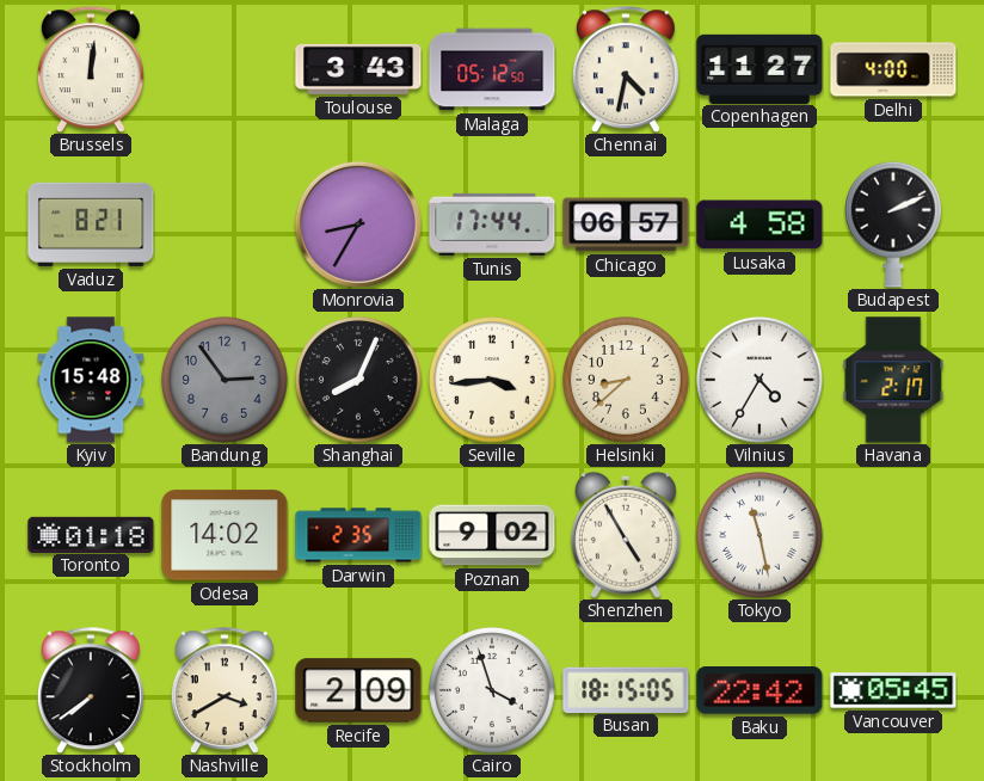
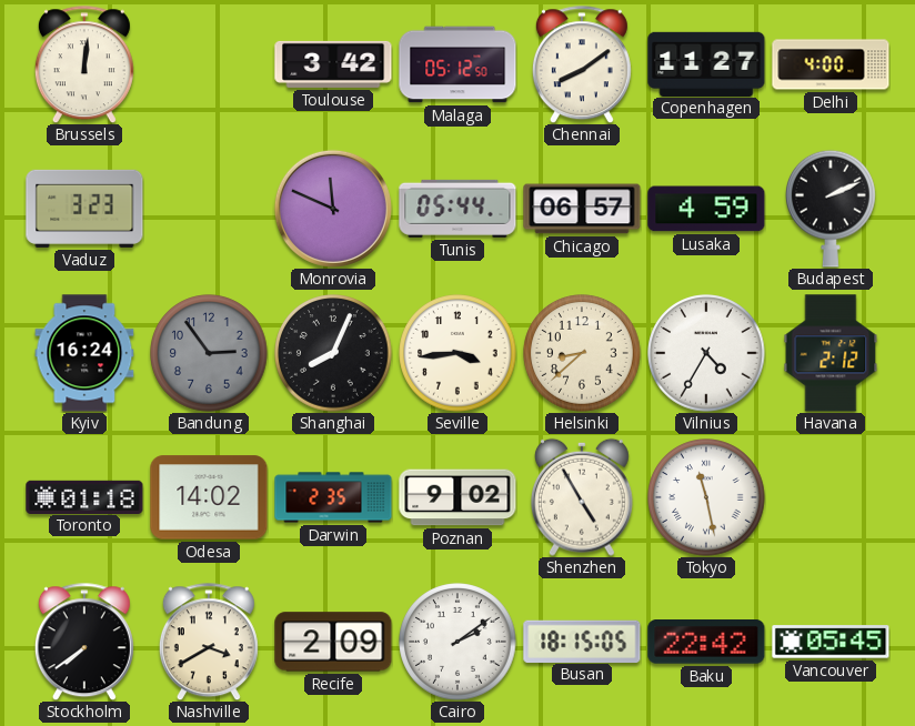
Toulouse: 3:43 -> 3:42
Chennai: 4:32 -> 8:09
Vaduz: 8:21 -> 3:23
Monrovia: 8:35 -> 11:49
Tunis: 17:44 -> 05:44
Lusaka: 4:58 -> 4:59
Kyiv: 15:48 -> 16:24
Havana: 2:17 -> 2:12
Cairo: 3:57 -> 2:09
